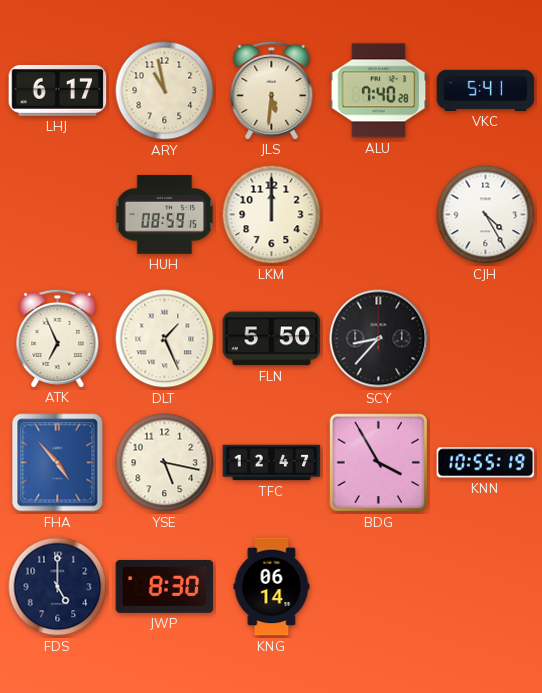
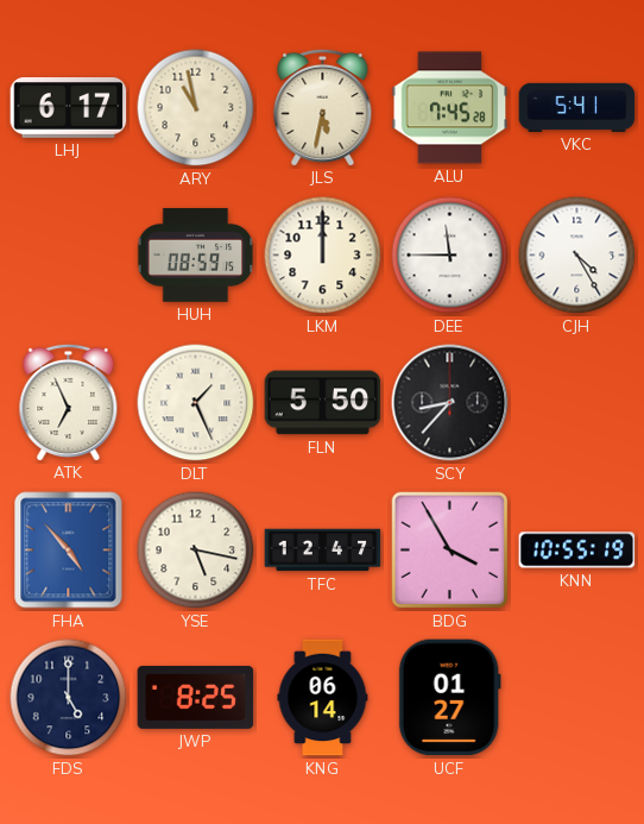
JLS: 5:31 -> 5:32
ALU: 7:40 -> 7:45
DEE: none -> 11:45
JWP: 8:30 -> 8:25
UCF: none -> 01:27
